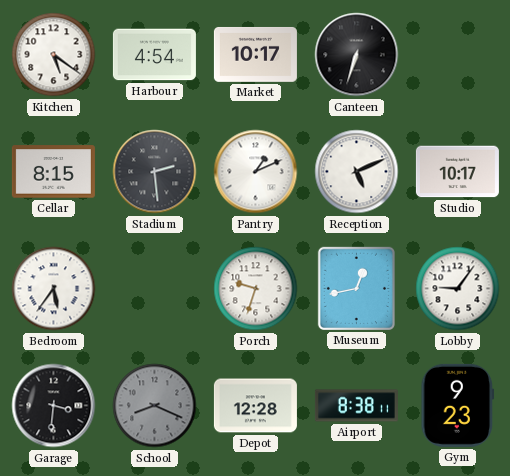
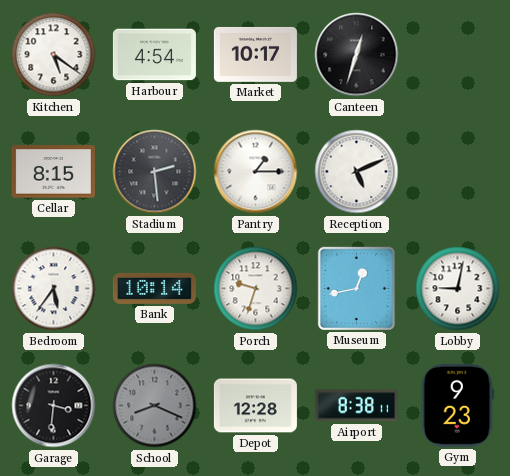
Canteen: 6:33 -> 12:33
Pantry: 1:11 -> 1:15
Studio: 10:17 -> none
Bank: none -> 10:14
Lobby: 9:06 -> 9:02
